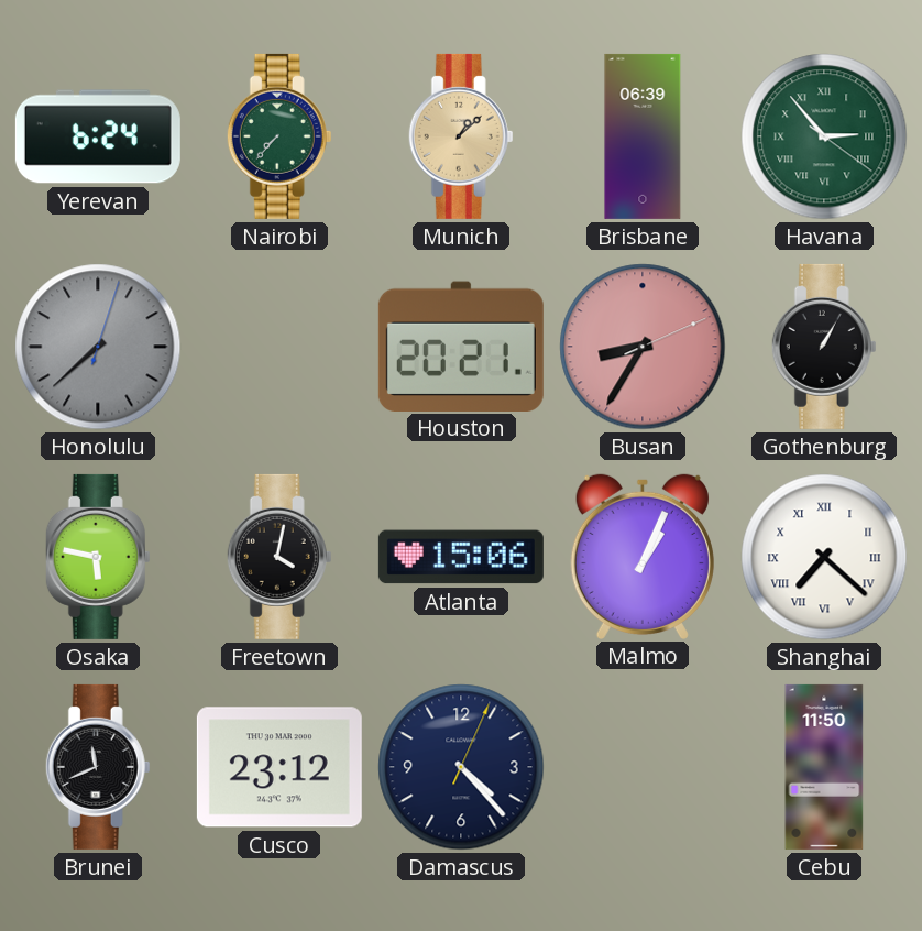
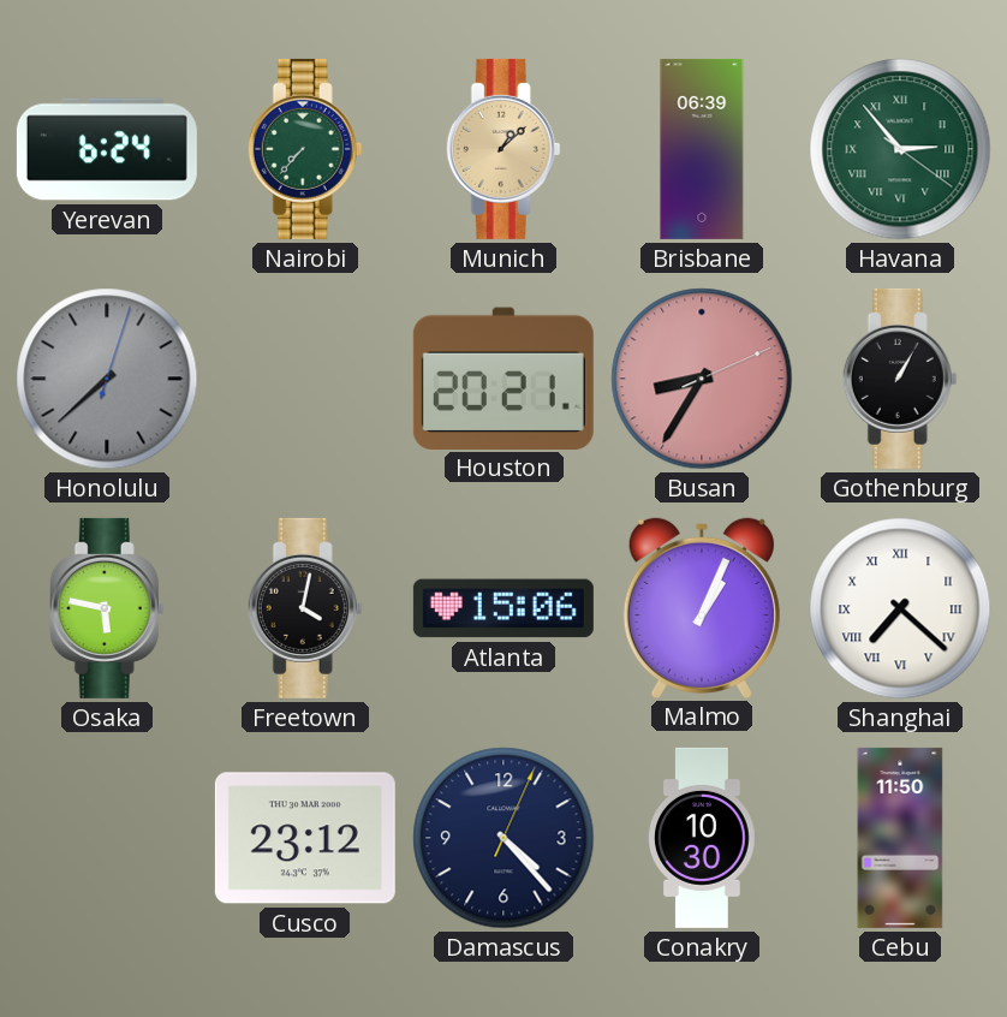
Brunei: 11:41 -> none
Conakry: none -> 10:30
